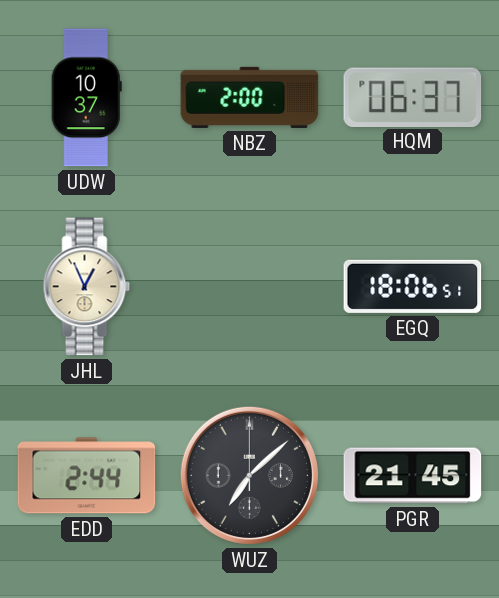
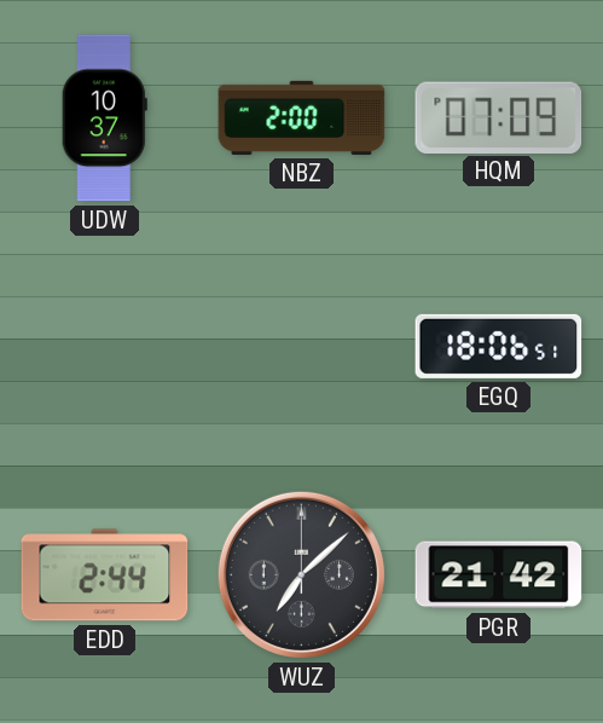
HQM: 06:37 -> 07:09
JHL: 12:56 -> none
PGR: 21:45 -> 21:42
